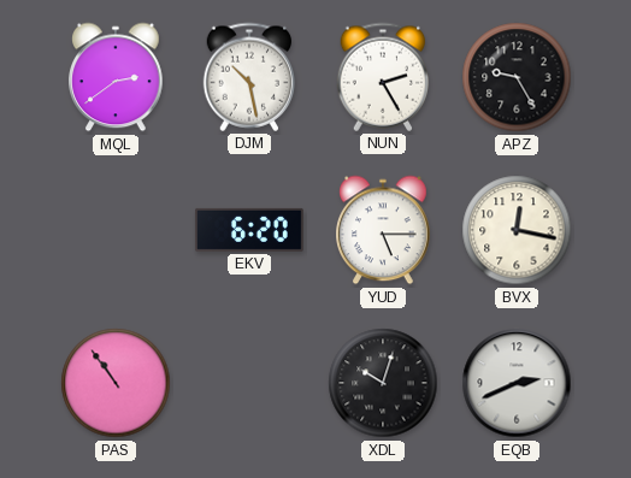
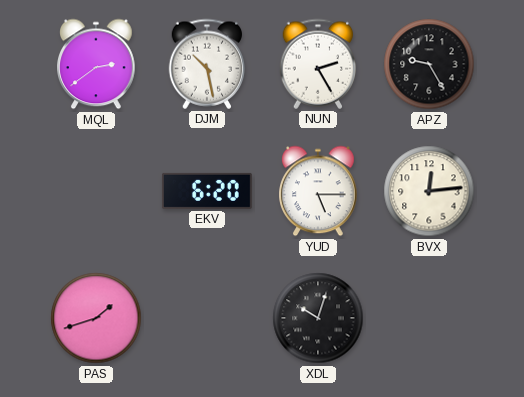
BVX: 12:17 -> 12:14
PAS: 10:54 -> 1:42
EQB: 2:41 -> none
